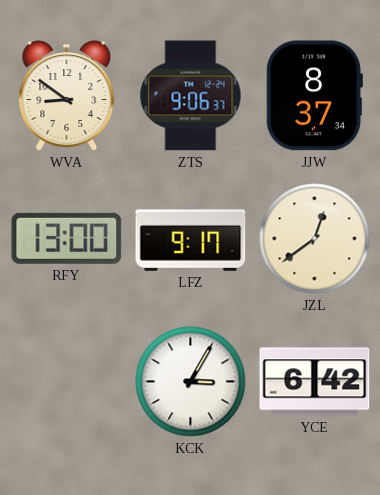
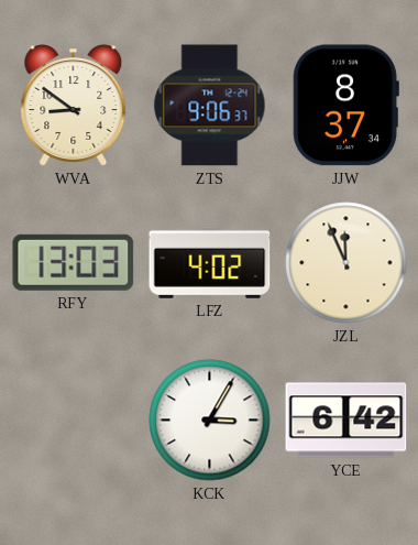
RFY: 13:00 -> 13:03
LFZ: 9:17 -> 4:02
JZL: 12:39 -> 11:56
